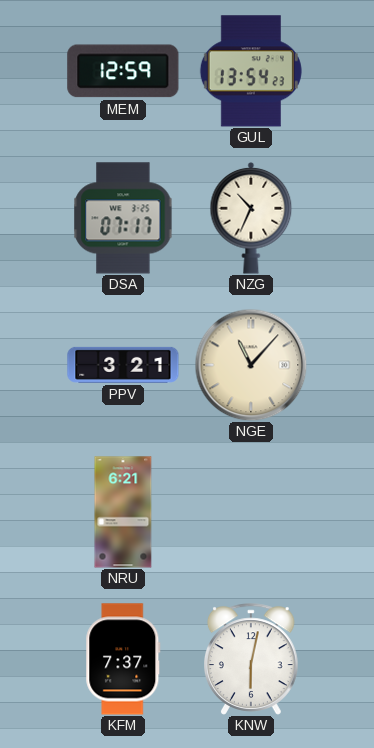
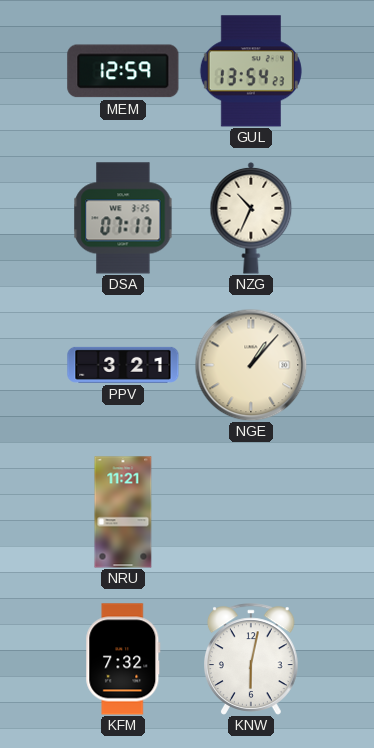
NGE: 11:07 -> 1:07
NRU: 6:21 -> 11:21
KFM: 7:37 -> 7:32
